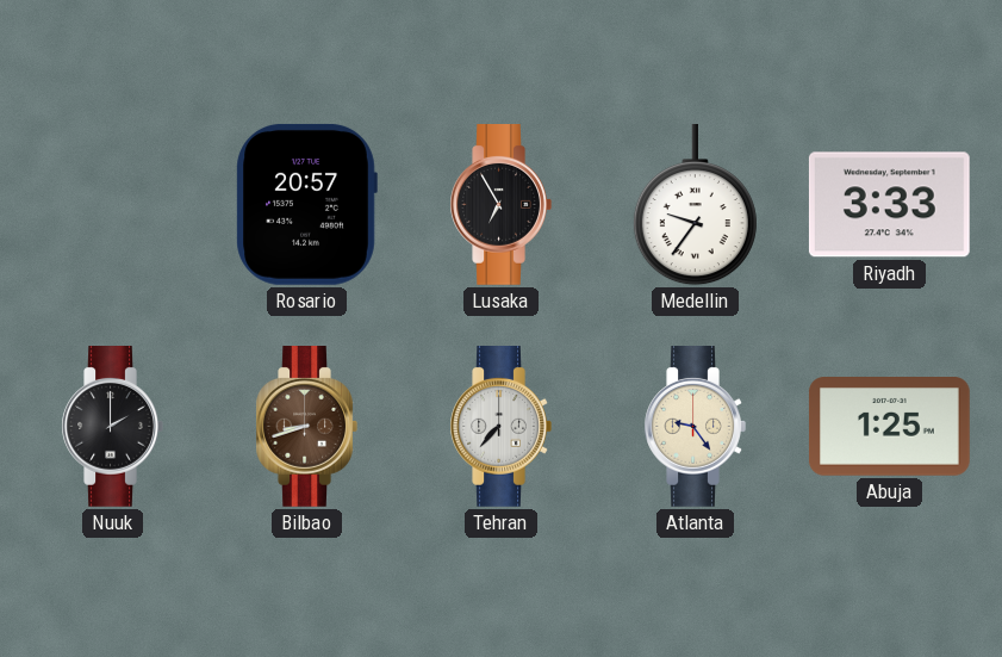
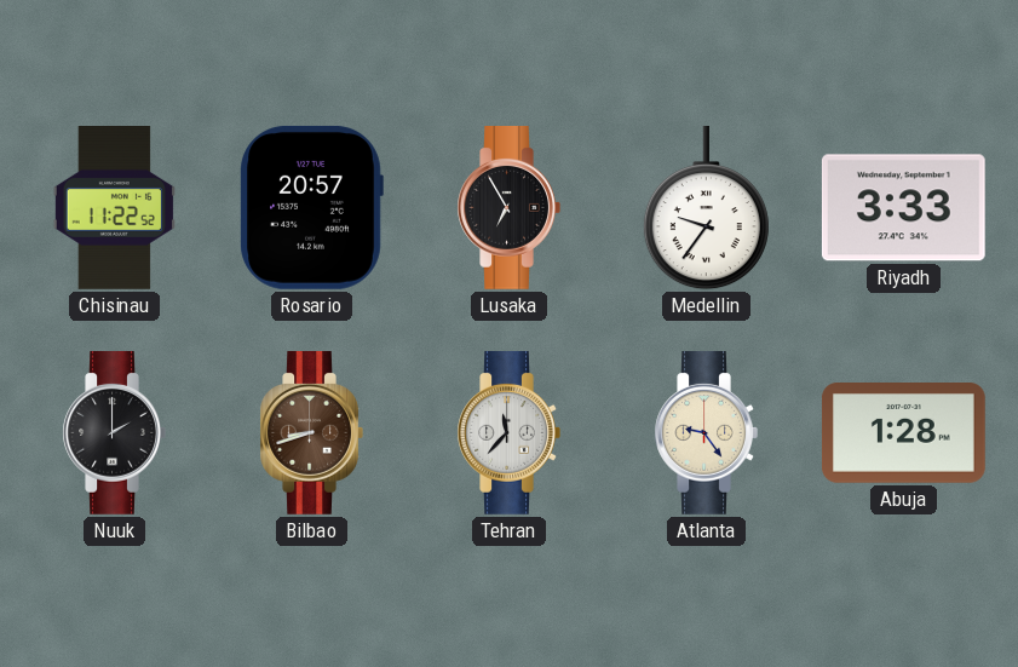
Chisinau: none -> 11:22
Tehran: 7:37 -> 11:37
Abuja: 1:25 -> 1:28
